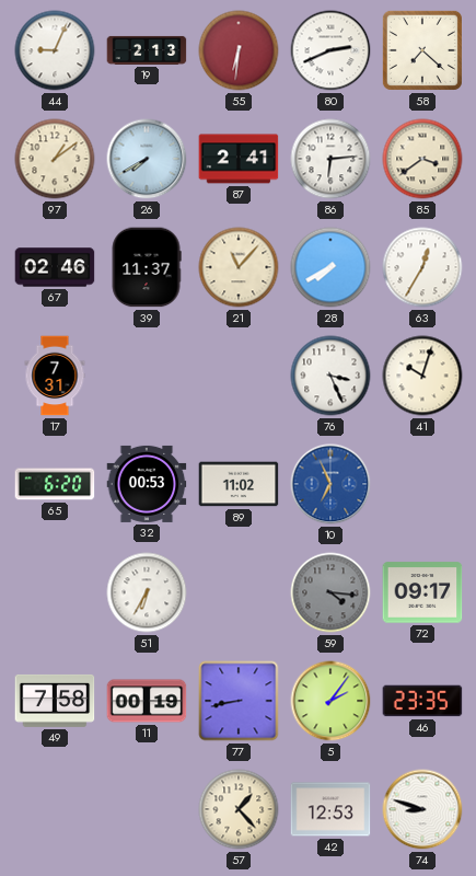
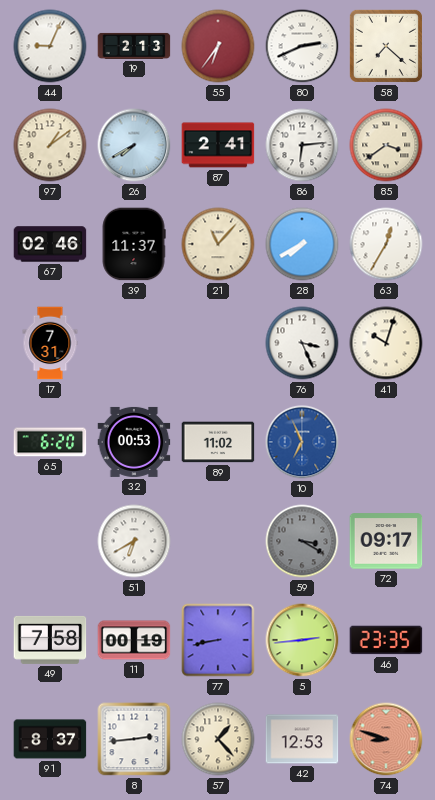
55: 6:31 -> 6:36
51: 6:35 -> 6:40
59: 4:16 -> 3:20
5: 2:06 -> 2:44
91: none -> 8:37
8: none -> 2:44
74 dial: white -> salmon
